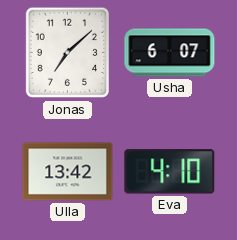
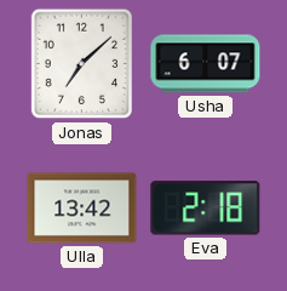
Eva: 4:10 -> 2:18
